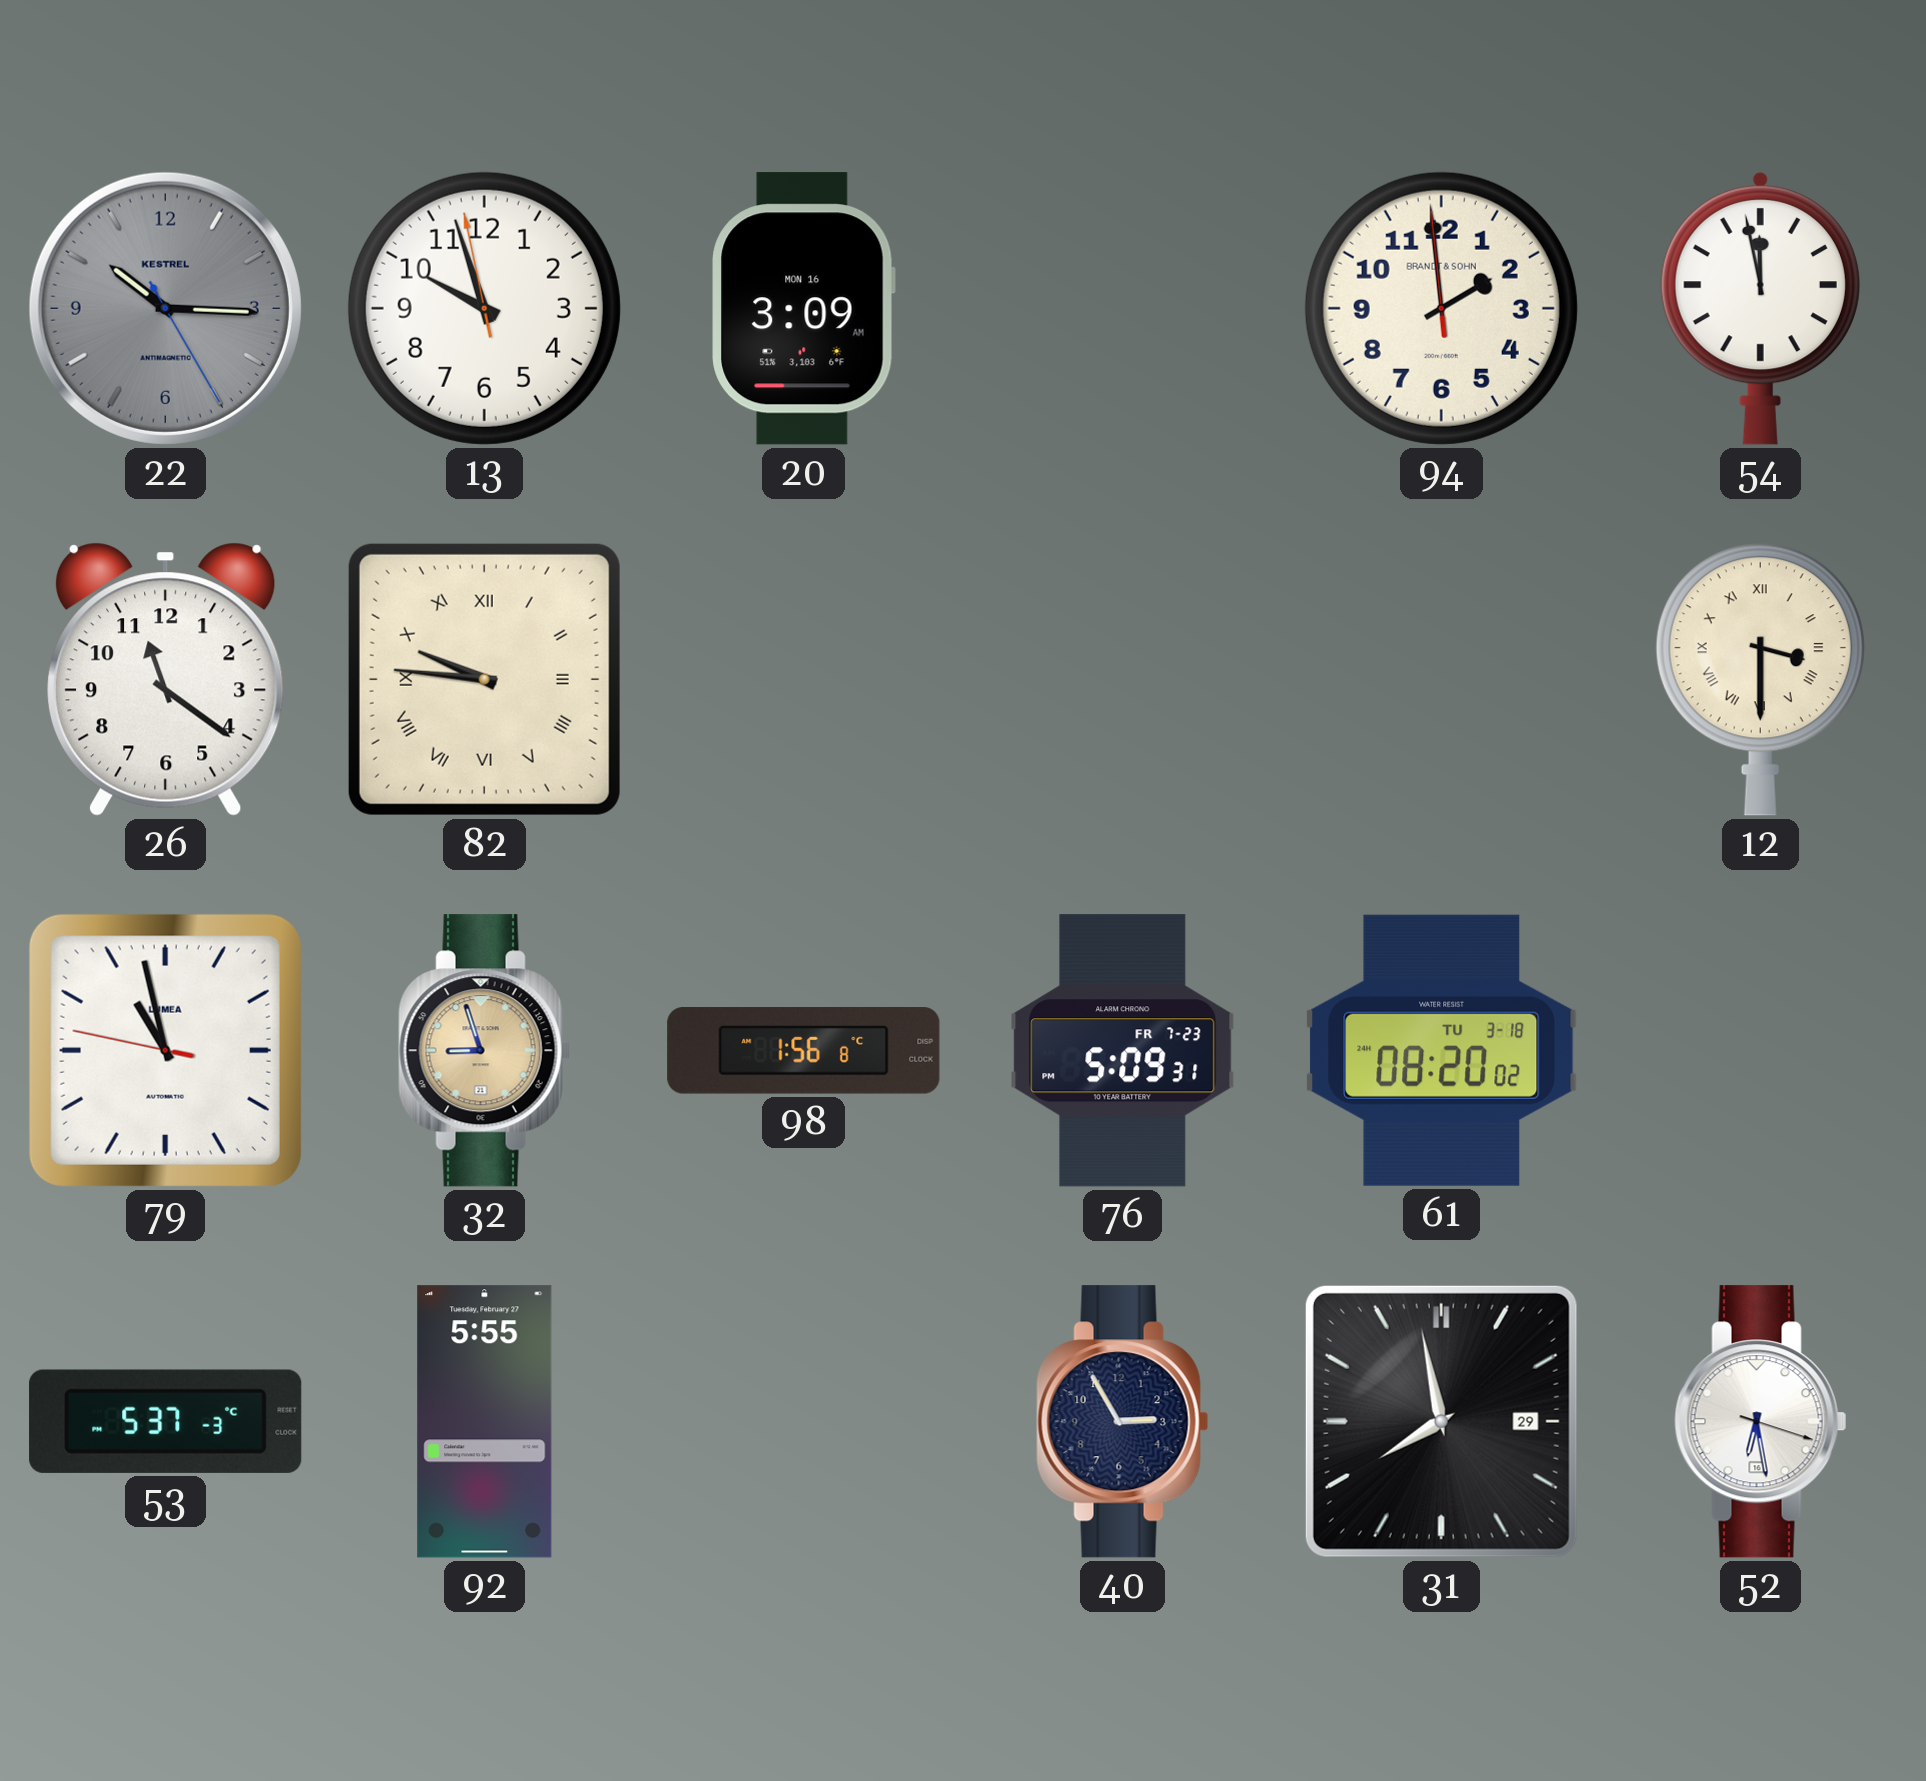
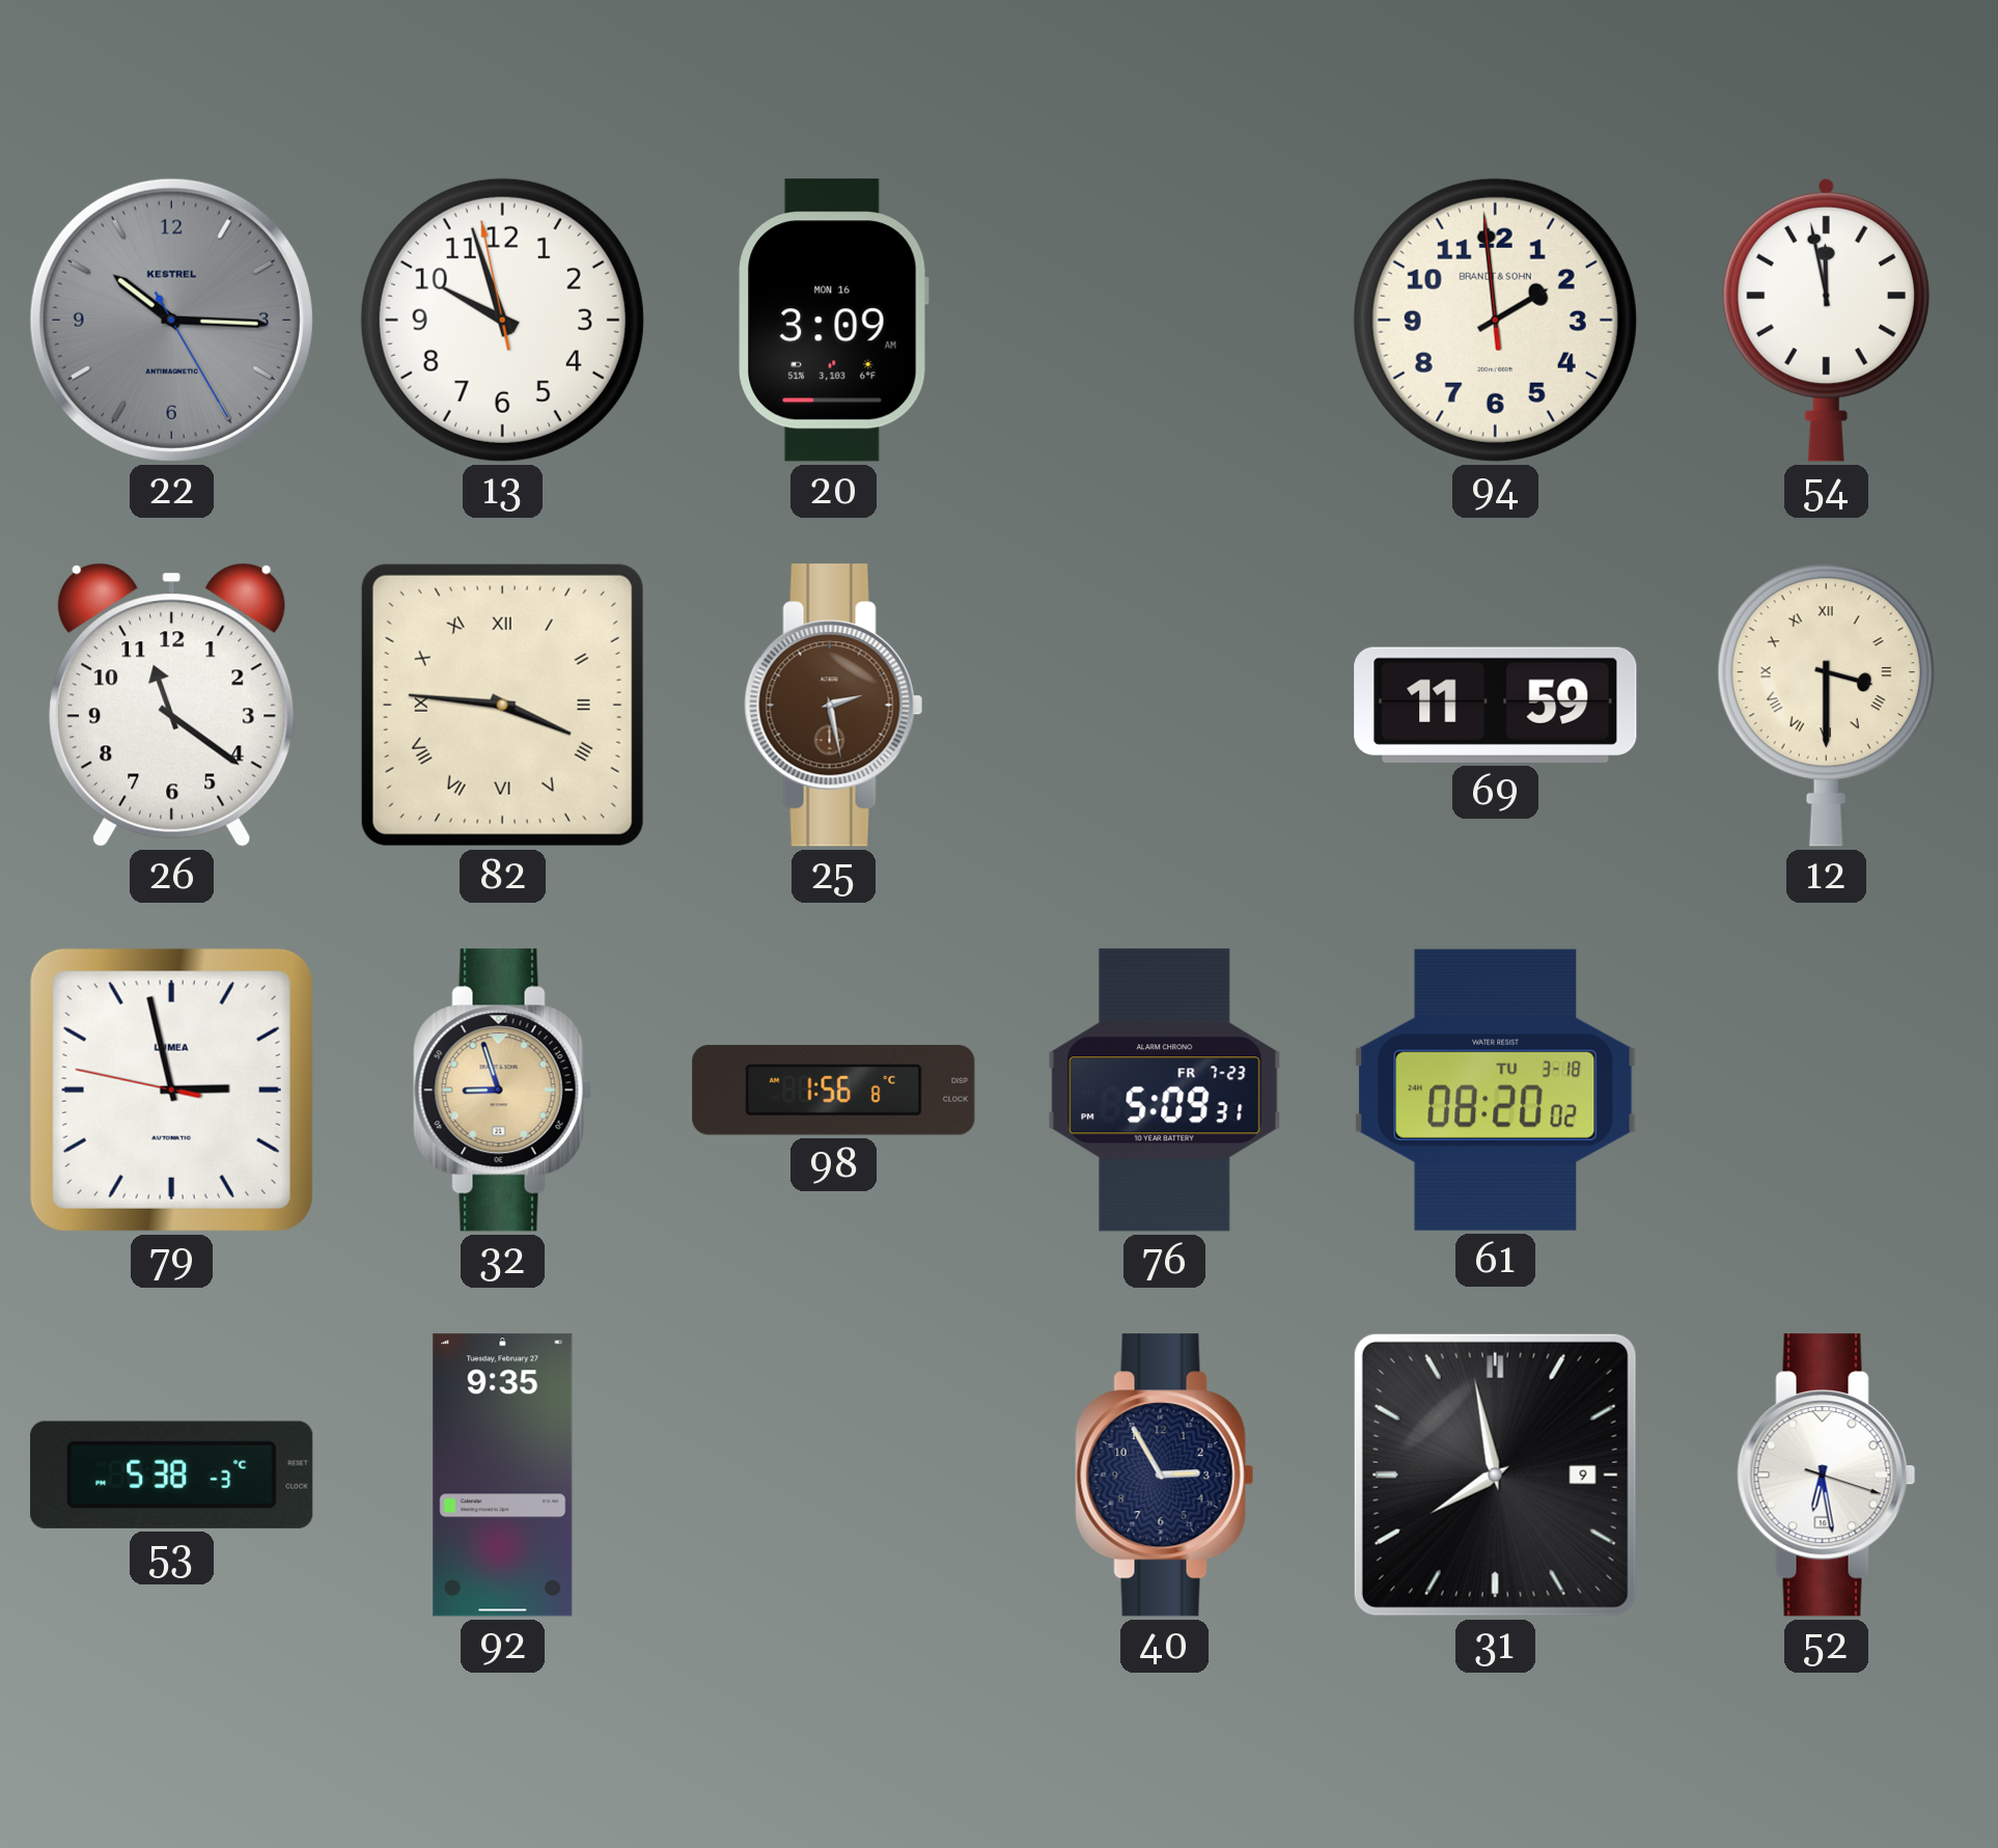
82: 9:46 -> 3:46
25: none -> 2:28
69: none -> 11:59
79: 10:57 -> 2:57
53: 5:37 -> 5:38
92: 5:55 -> 9:35
31 date: 29 -> 9
